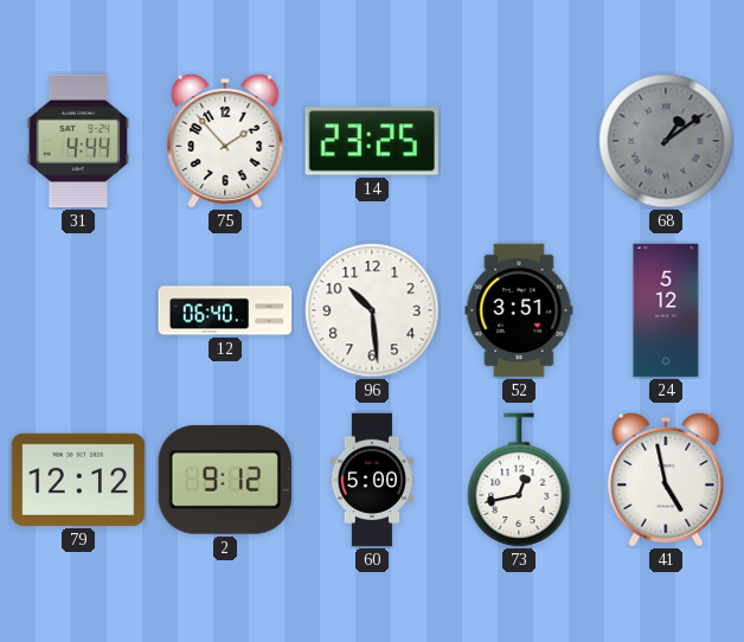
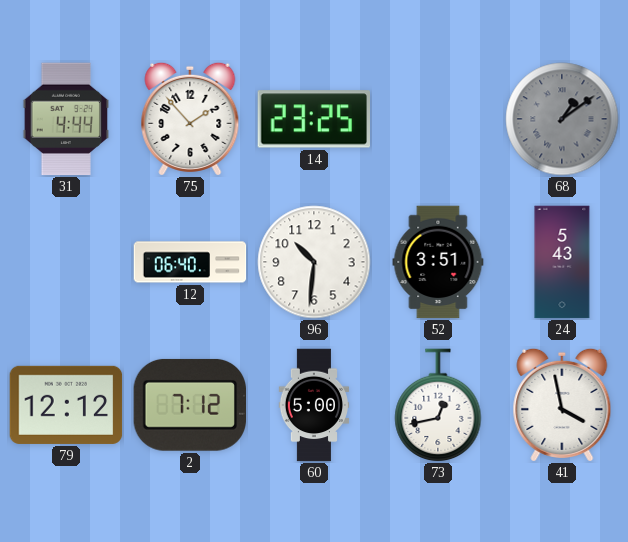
96: 10:29 -> 10:31
24: 5:12 -> 5:43
2: 9:12 -> 7:12
41: 4:58 -> 3:58
